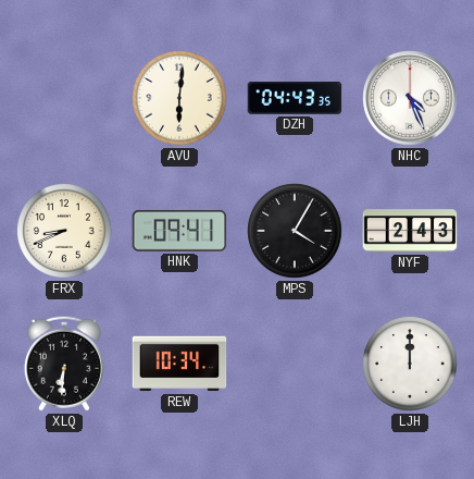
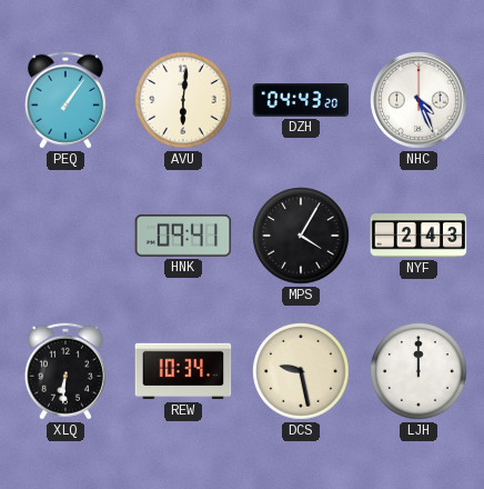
PEQ: none -> 1:06
DZH: 04:43:35 -> 04:43:20
FRX: 8:41 -> none
DCS: none -> 9:28
